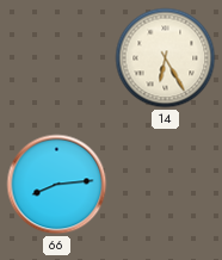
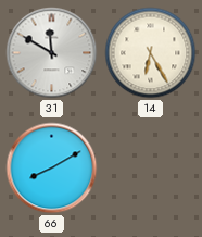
31: none -> 11:50
66: 8:14 -> 8:10
